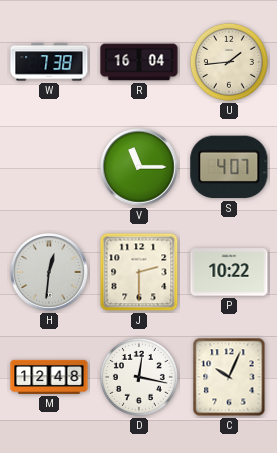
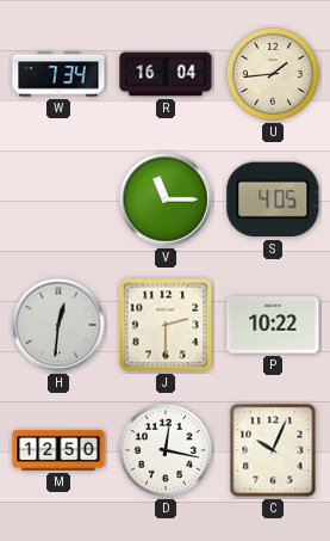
W: 7:38 -> 7:34
S: 4:07 -> 4:05
M: 12:48 -> 12:50
